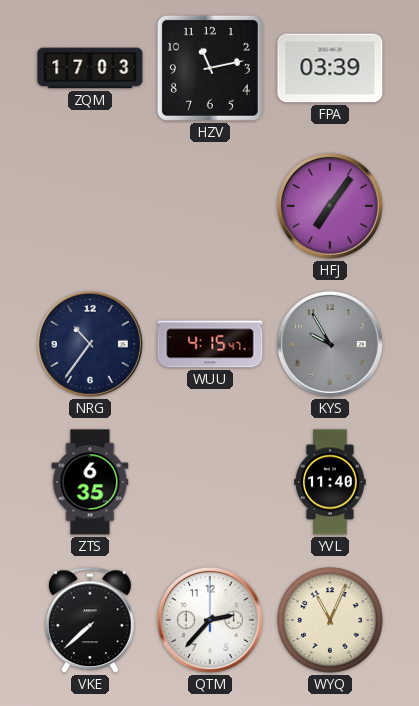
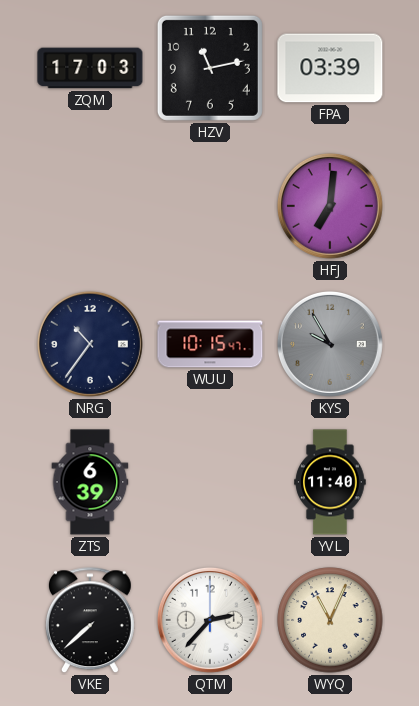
HFJ: 7:06 -> 7:01
WUU: 4:15 -> 10:15
ZTS: 6:35 -> 6:39
